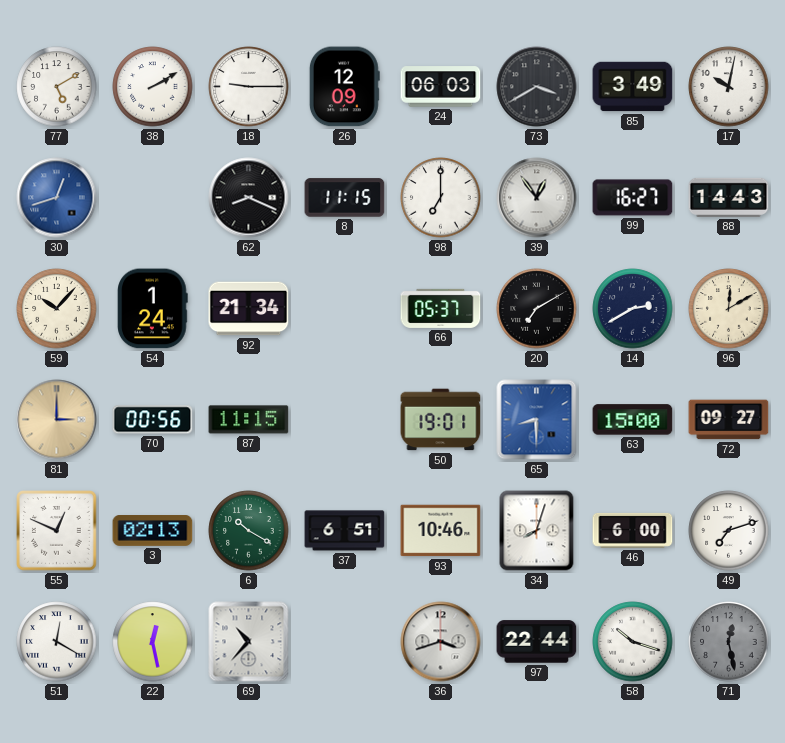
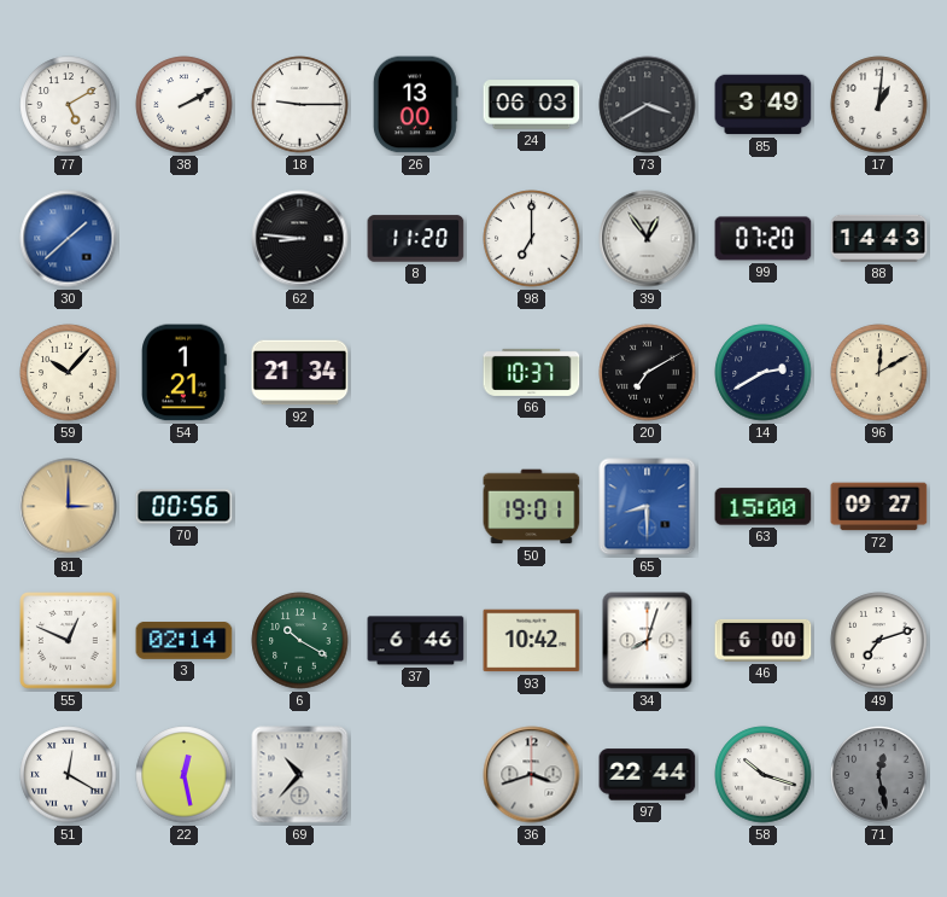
26: 12:09 -> 13:00
17: 10:02 -> 1:01
30: 12:42 -> 1:38
62: 8:19 -> 8:46
8: 11:15 -> 11:20
99: 16:27 -> 07:20
54: 1:24 -> 1:21
66: 05:37 -> 10:37
87: 11:15 -> none
3: 02:13 -> 02:14
37: 6:51 -> 6:46
93: 10:46 -> 10:42
